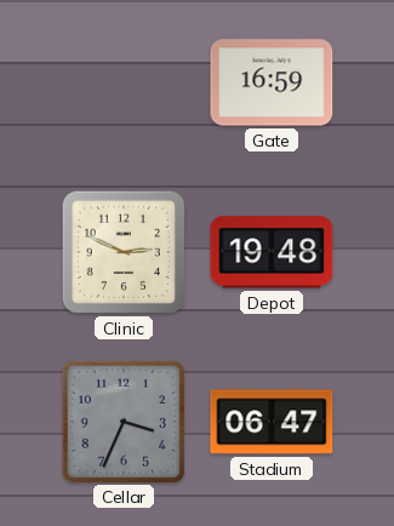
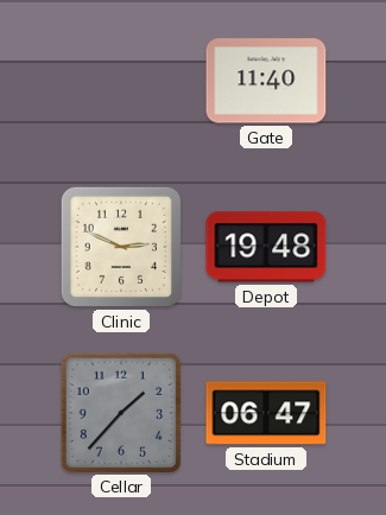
Gate: 16:59 -> 11:40
Cellar: 3:34 -> 1:37
